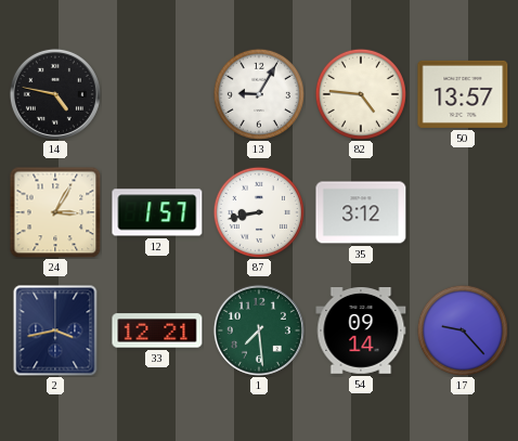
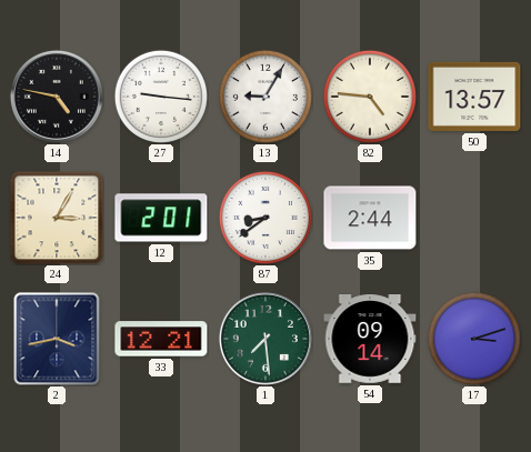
27: none -> 9:16
12: 1:57 -> 2:01
87: 8:43 -> 8:39
35: 3:12 -> 2:44
17: 9:23 -> 3:12
